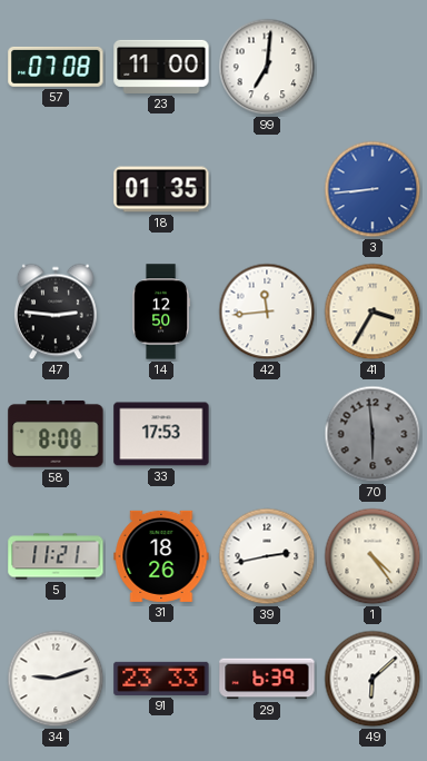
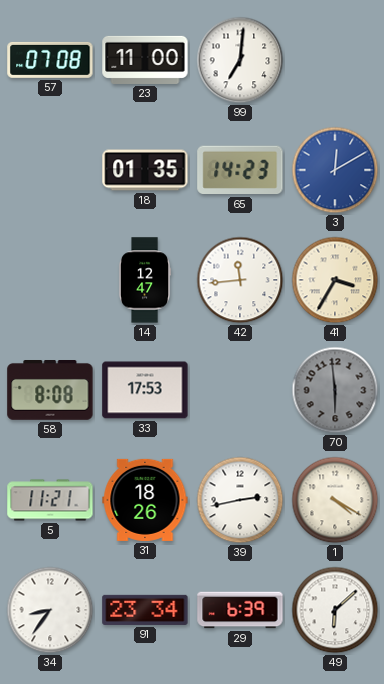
65: none -> 14:23
3: 8:44 -> 12:10
47: 2:46 -> none
14: 12:50 -> 12:47
1: 4:24 -> 4:20
34: 9:12 -> 8:36
91: 23:33 -> 23:34
